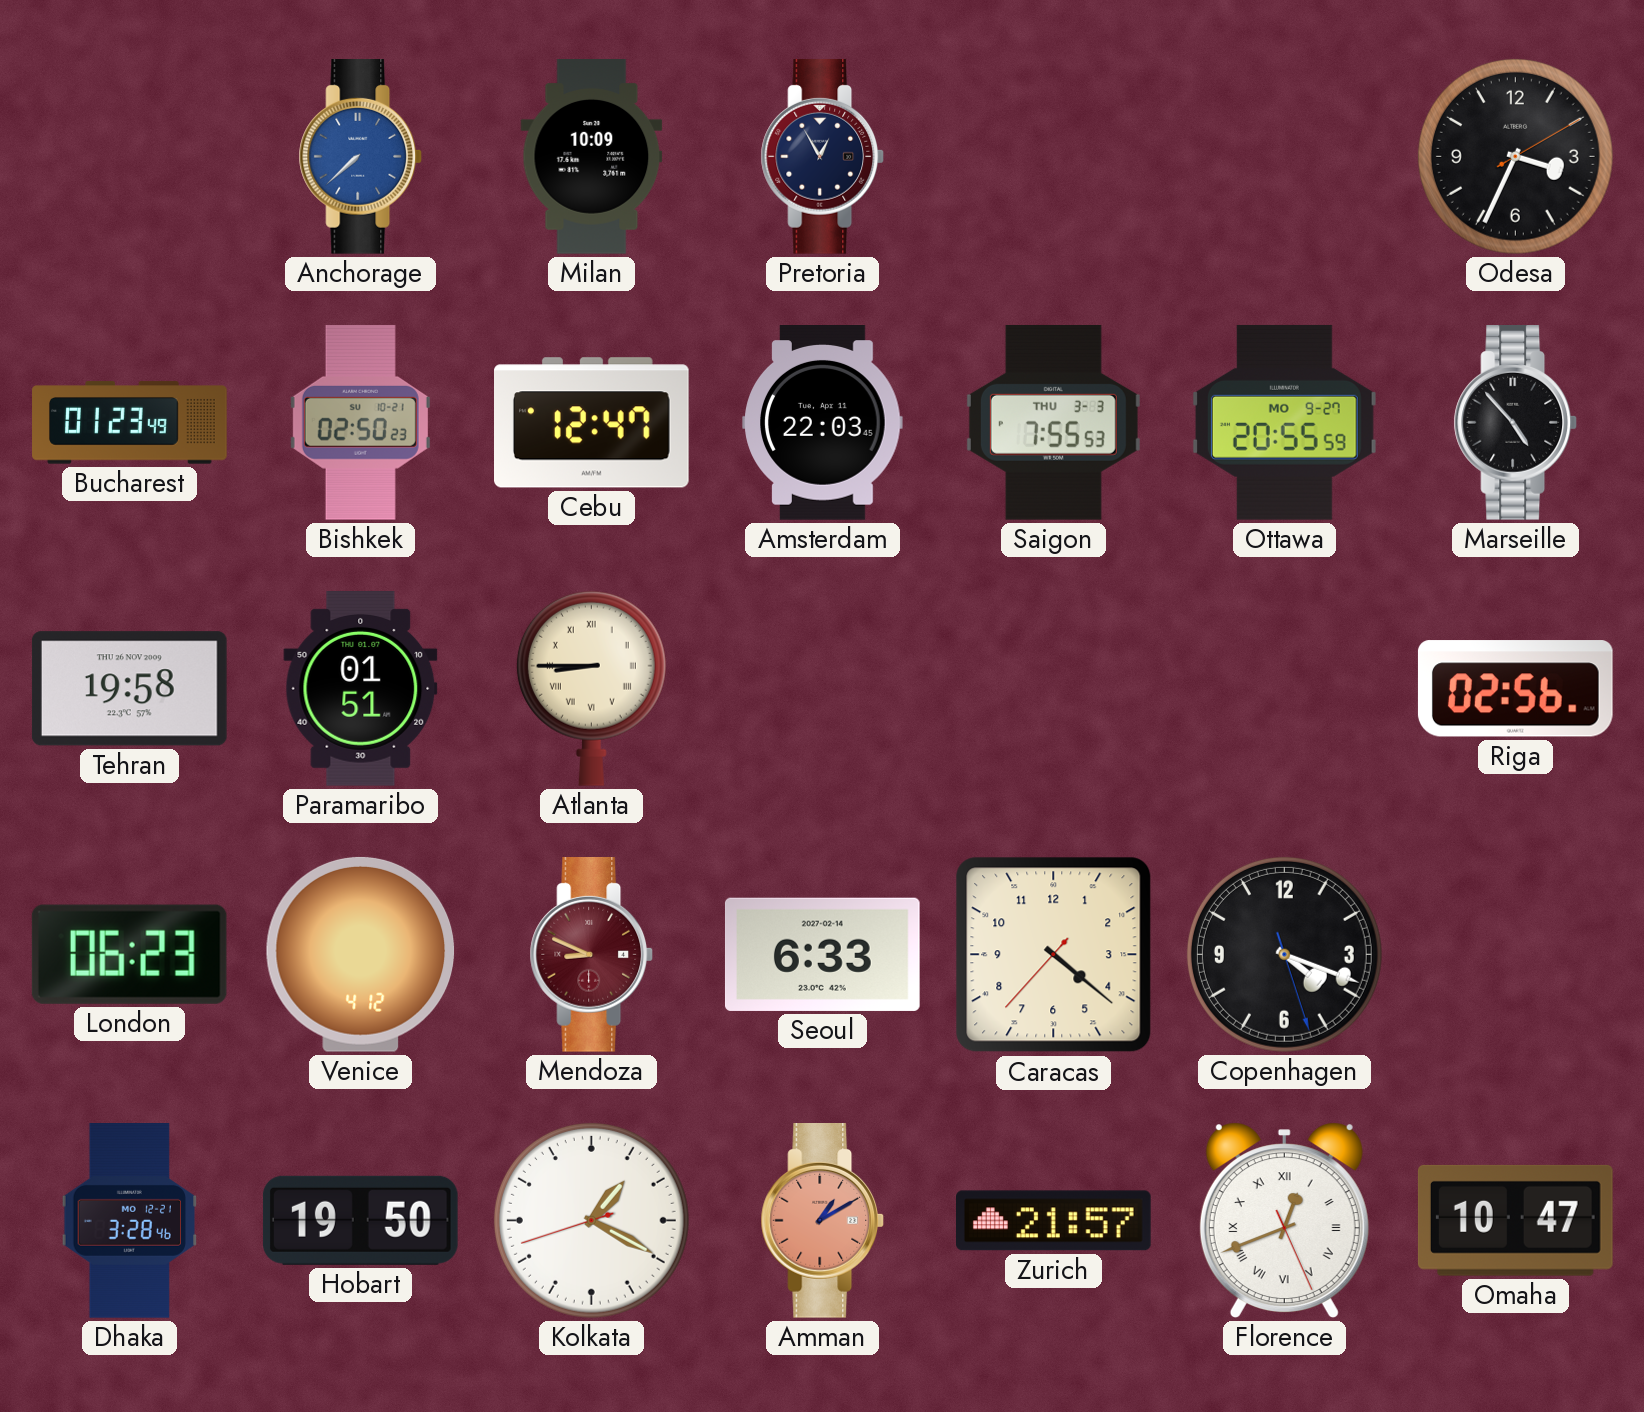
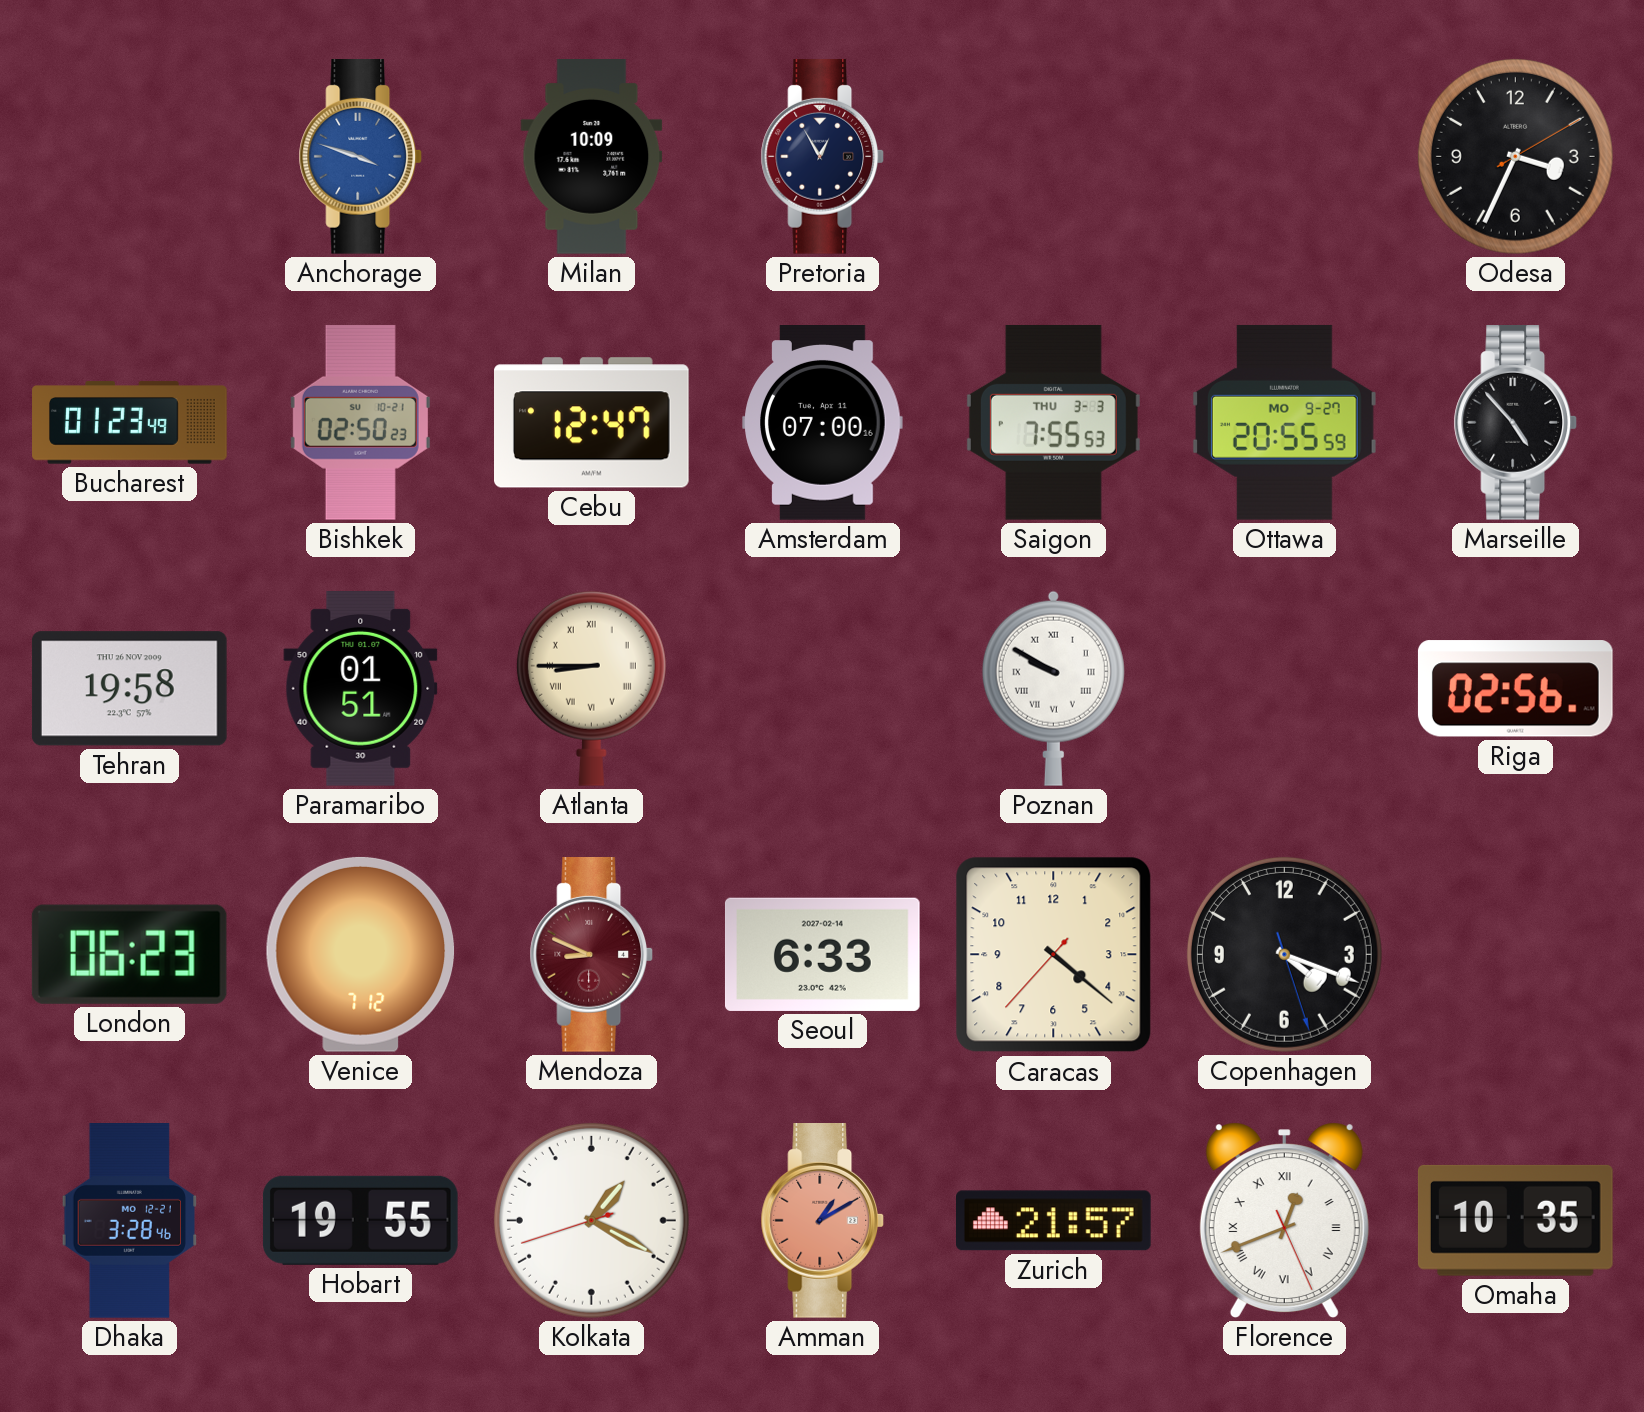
Anchorage: 7:38 -> 3:48
Amsterdam: 22:03 -> 07:00
Poznan: none -> 9:50
Venice: 4:12 -> 7:12
Hobart: 19:50 -> 19:55
Omaha: 10:47 -> 10:35
